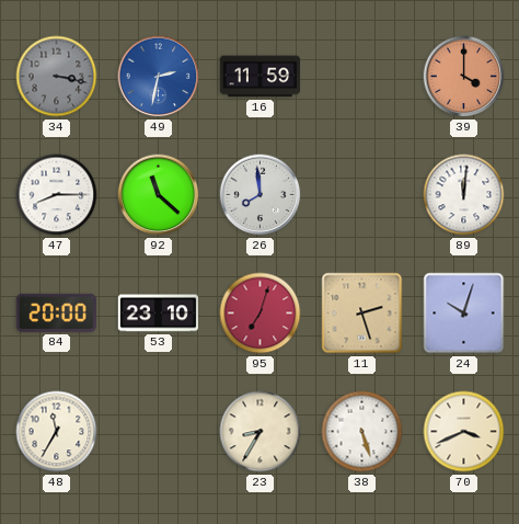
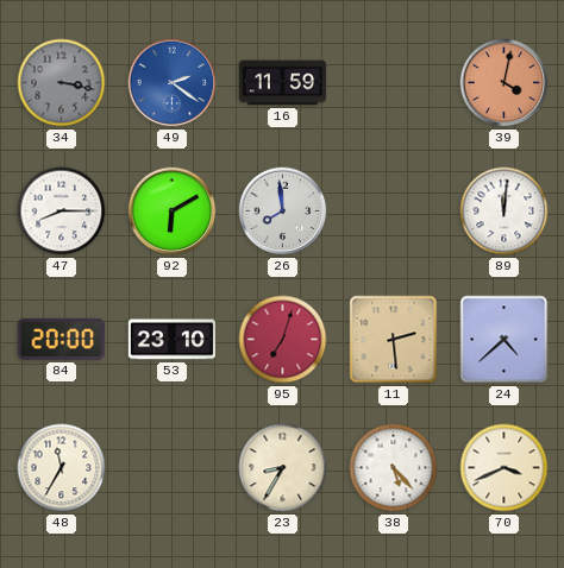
49: 2:32 -> 2:21
39: 4:00 -> 4:02
92: 11:22 -> 6:10
11: 2:27 -> 2:29
24: 10:03 -> 4:38
38: 5:27 -> 5:23
